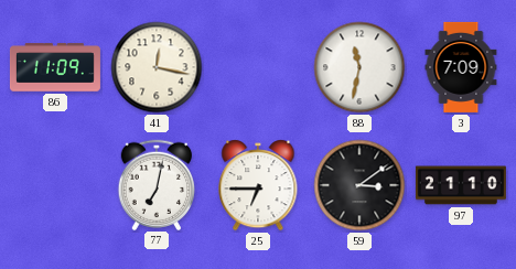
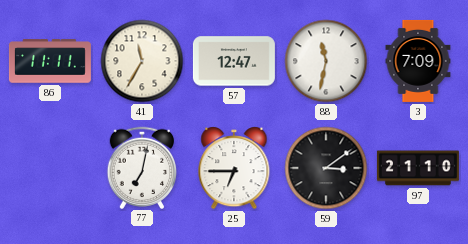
86: 11:09 -> 11:11
41: 12:17 -> 11:35
57: none -> 12:47
